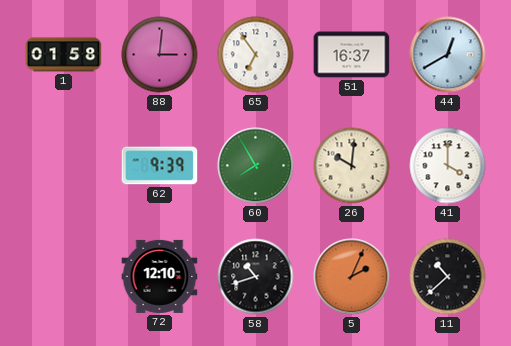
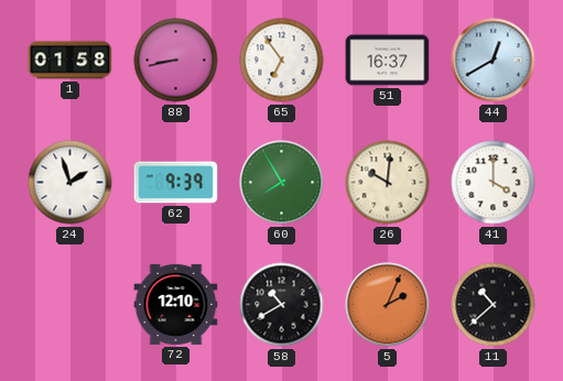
88: 3:01 -> 8:43
24: none -> 1:57
58: 10:42 -> 10:40
